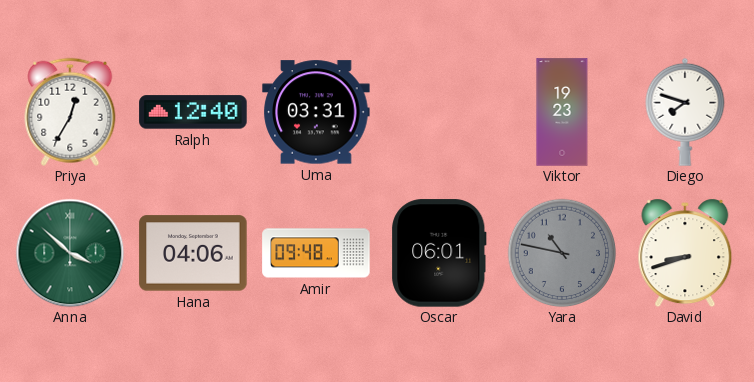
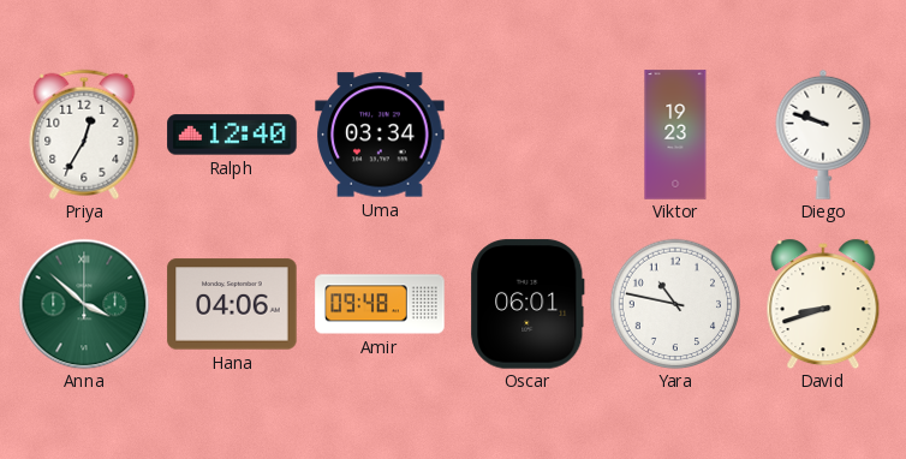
Uma: 03:31 -> 03:34
Diego: 7:48 -> 9:48
Yara dial: grey -> white
